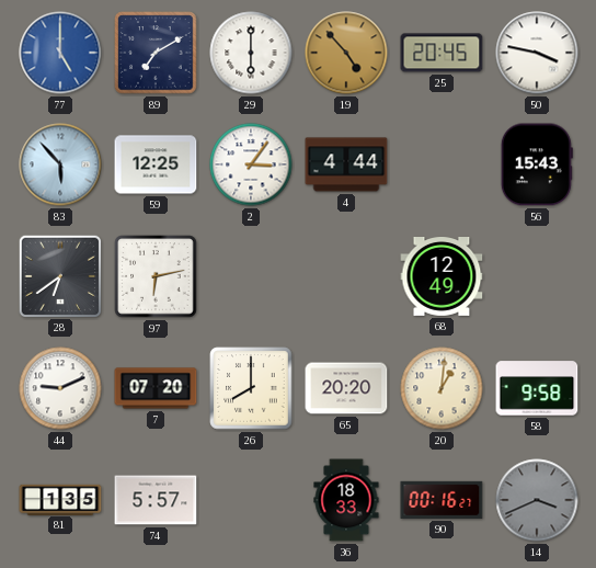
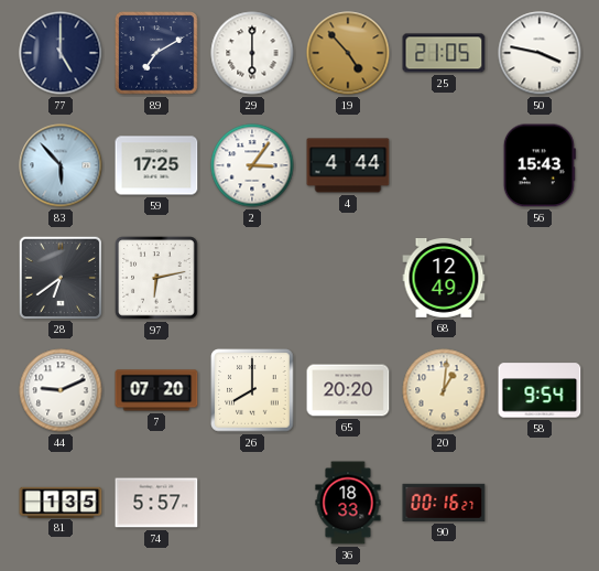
77 dial: blue -> navy
25: 20:45 -> 21:05
59: 12:25 -> 17:25
58: 9:58 -> 9:54
14: 3:41 -> none
